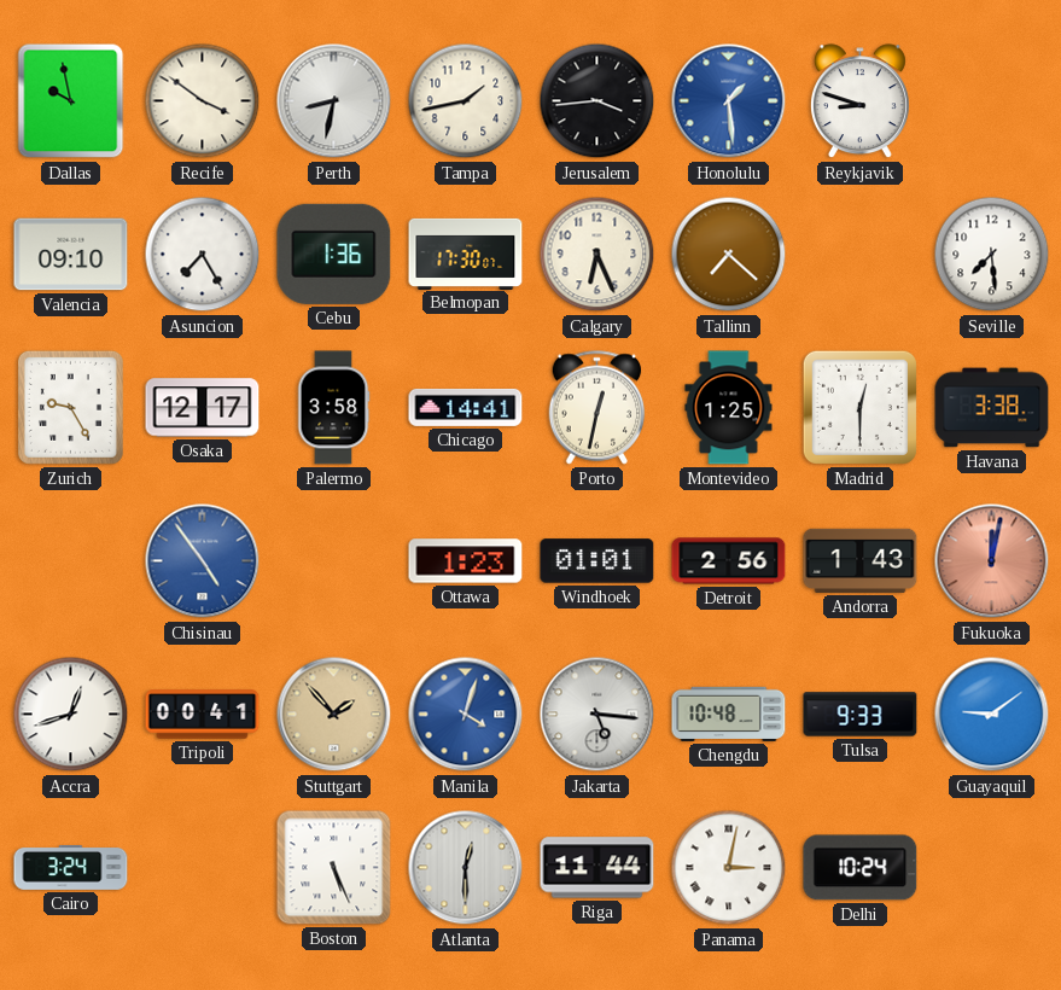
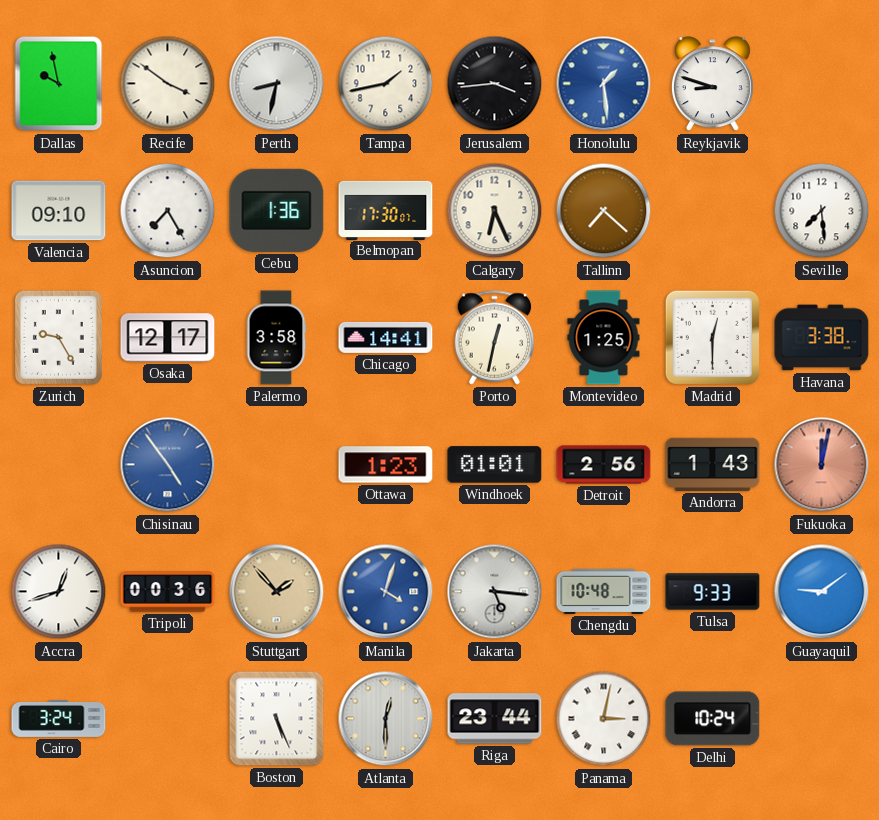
Tripoli: 00:41 -> 00:36
Riga: 11:44 -> 23:44
